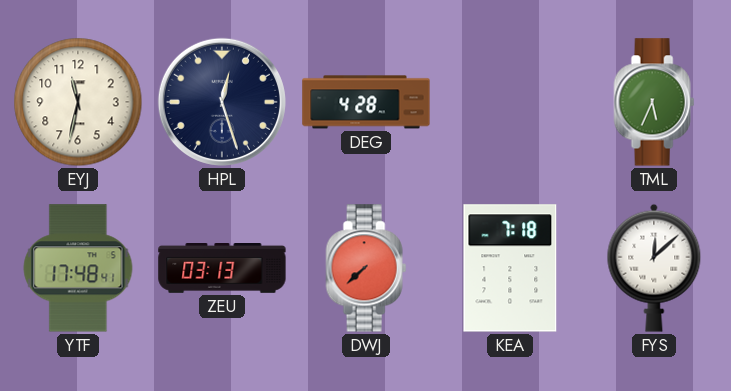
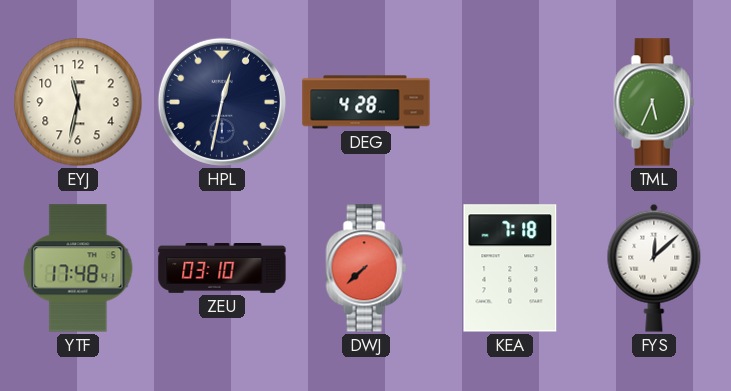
HPL: 12:27 -> 12:32
ZEU: 03:13 -> 03:10
